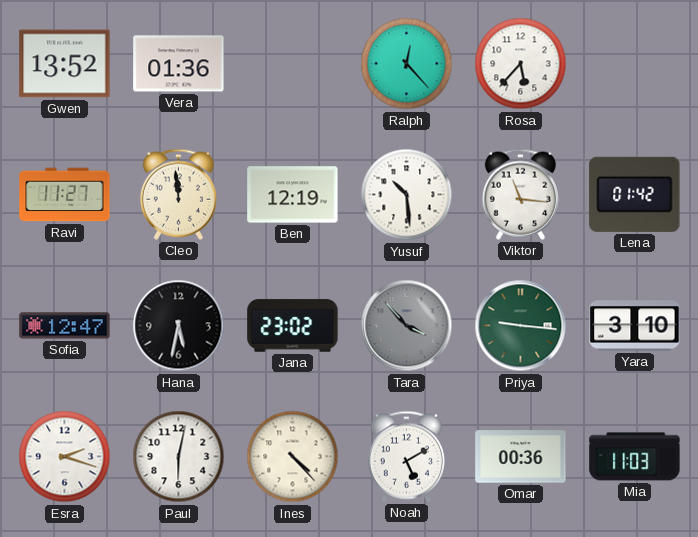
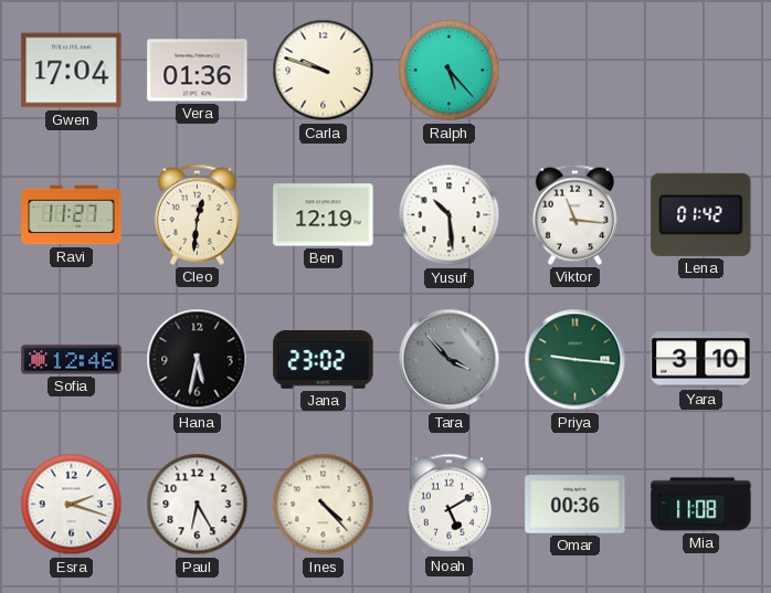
Gwen: 13:52 -> 17:04
Carla: none -> 9:48
Ralph: 12:23 -> 5:23
Rosa: 5:37 -> none
Cleo: 11:59 -> 12:31
Sofia: 12:47 -> 12:46
Paul: 6:02 -> 6:25
Mia: 11:03 -> 11:08
